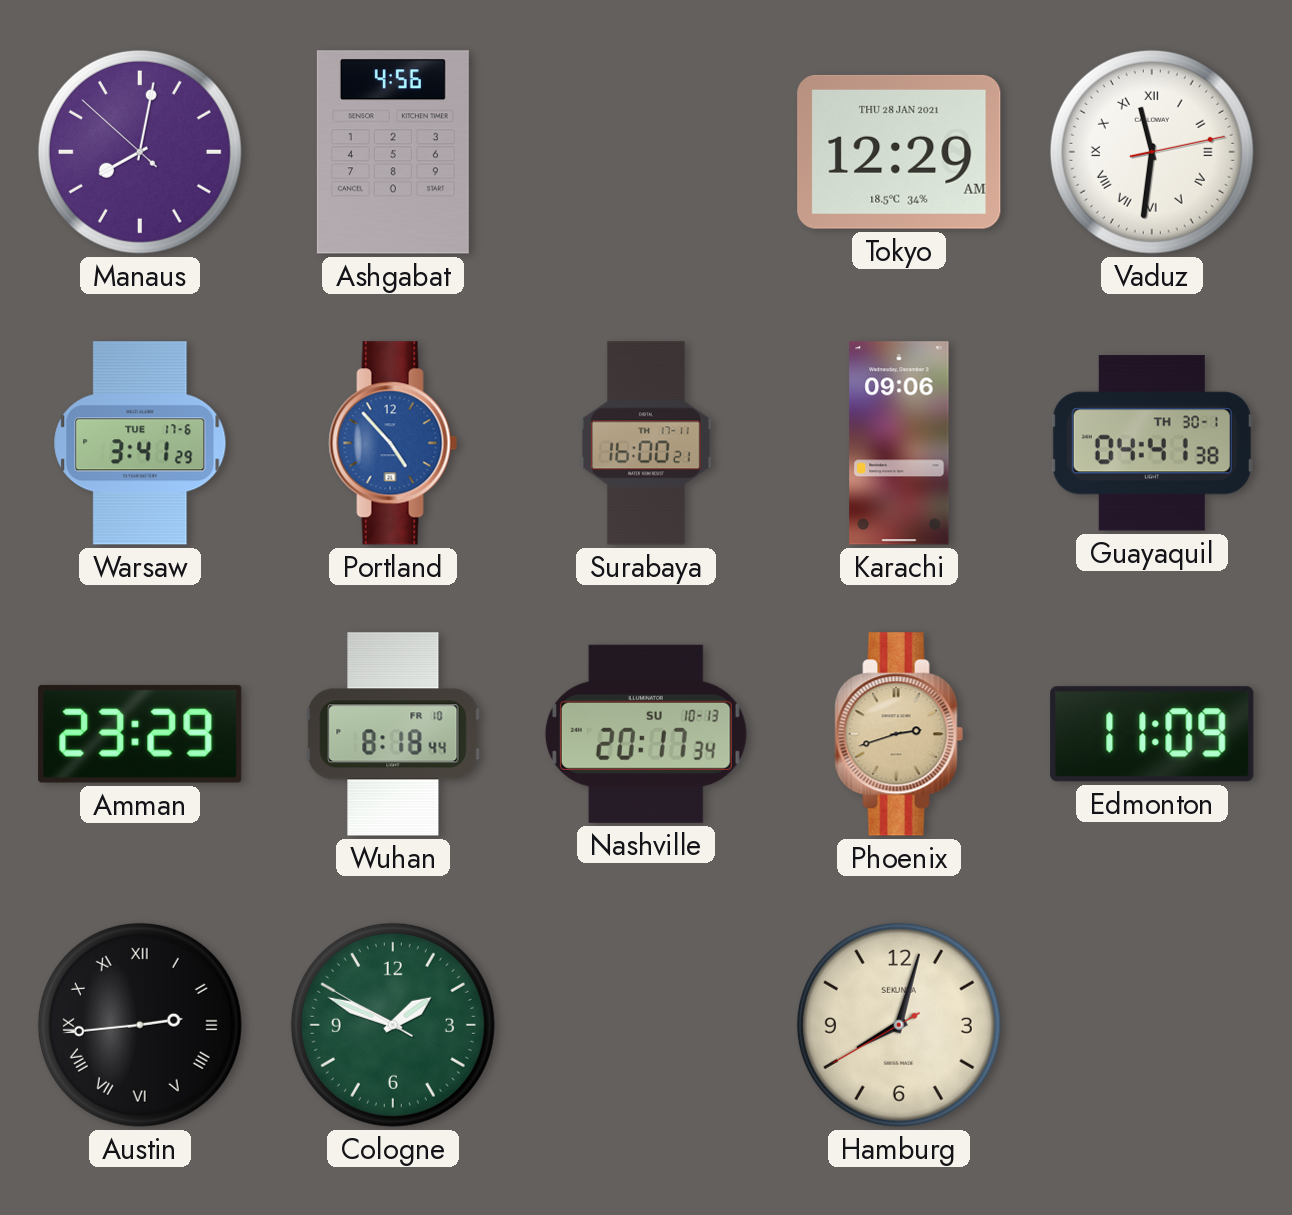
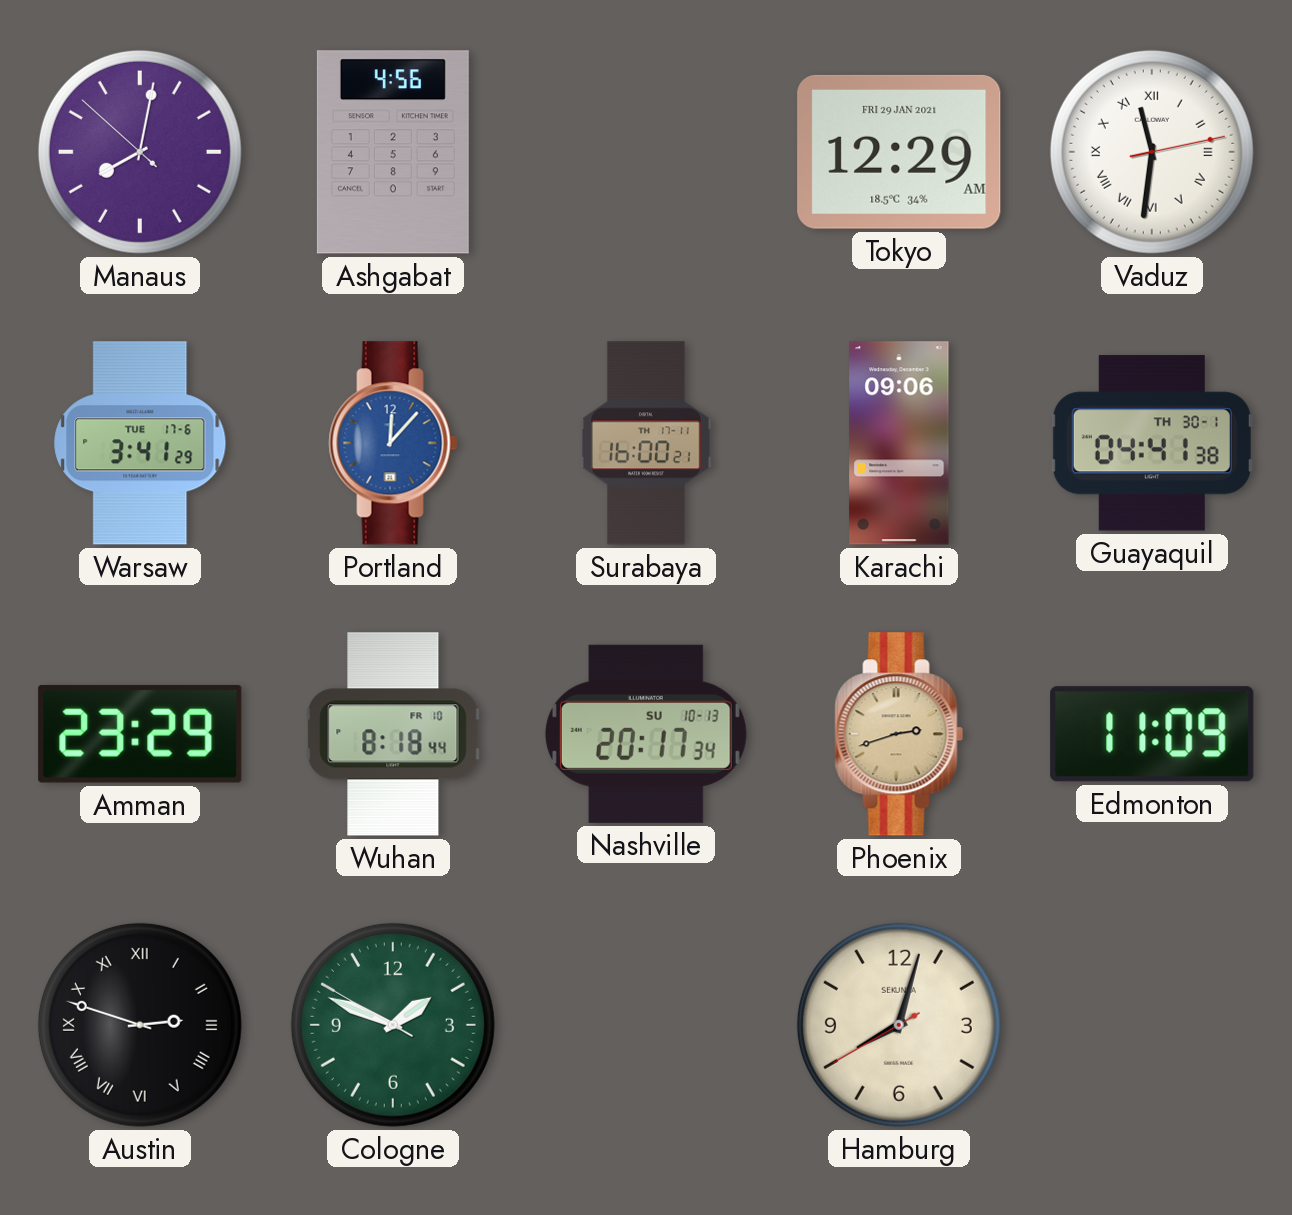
Tokyo date: THU 28 JAN 2021 -> FRI 29 JAN 2021
Portland: 4:53 -> 12:07
Austin: 2:44 -> 2:48
